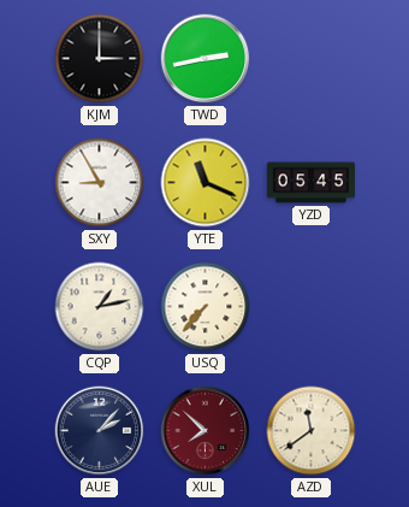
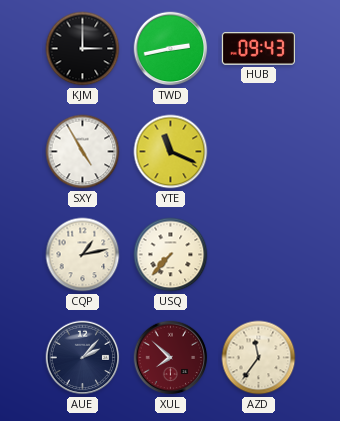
HUB: none -> 09:43
SXY: 8:55 -> 4:55
YZD: 05:45 -> none
AZD: 11:39 -> 11:36
